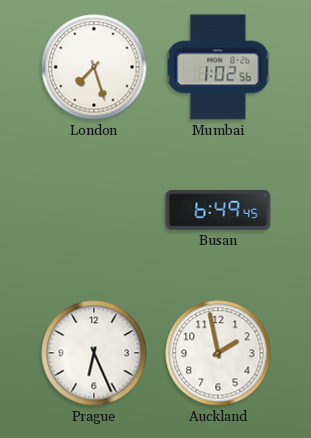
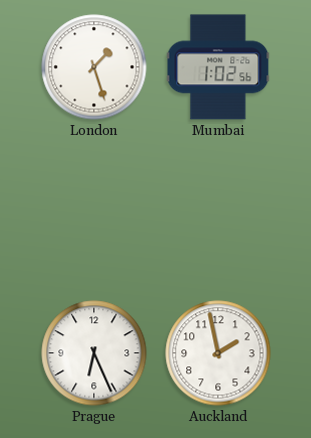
London: 7:27 -> 1:27
Busan: 6:49 -> none
